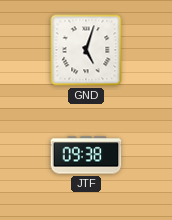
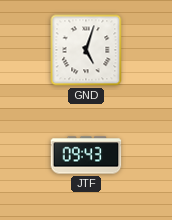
JTF: 09:38 -> 09:43
